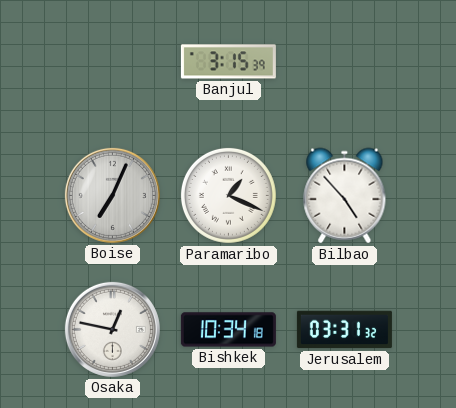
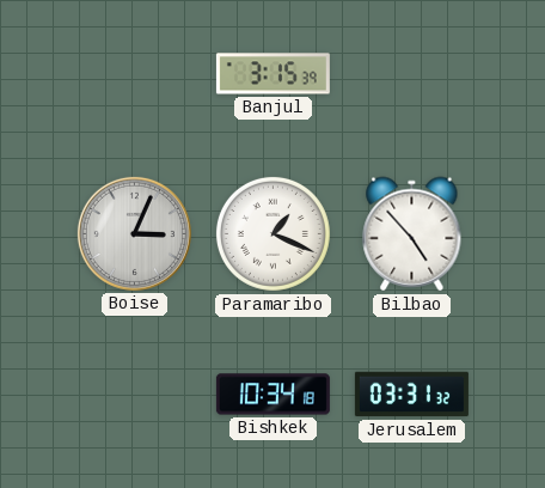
Boise: 7:04 -> 3:04
Osaka: 12:47 -> none
